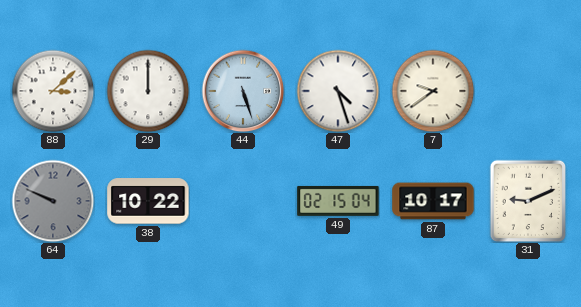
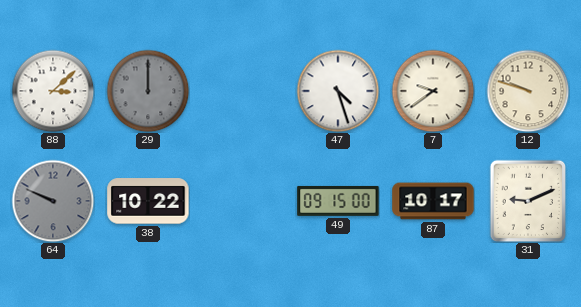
29 dial: white -> grey
44: 5:27 -> none
12: none -> 9:48
49: 02:15 -> 09:15
